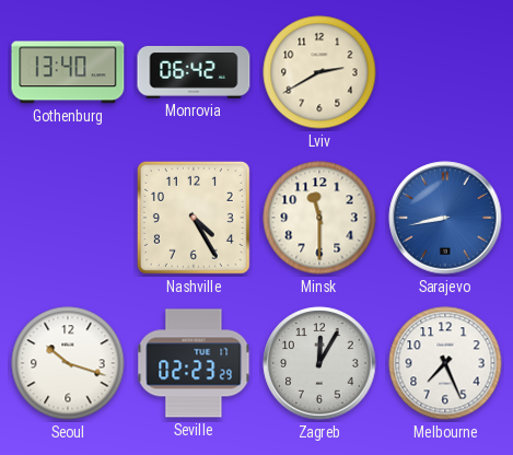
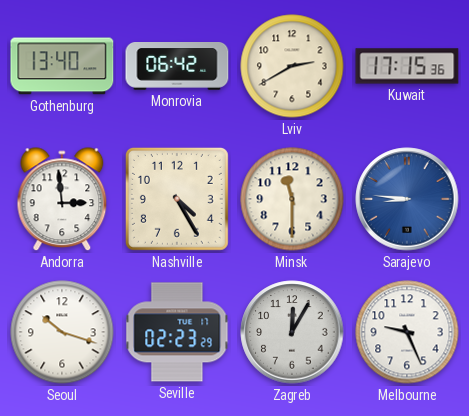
Kuwait: none -> 17:15
Andorra: none -> 2:59
Sarajevo: 8:43 -> 8:46
Melbourne: 7:26 -> 9:26
